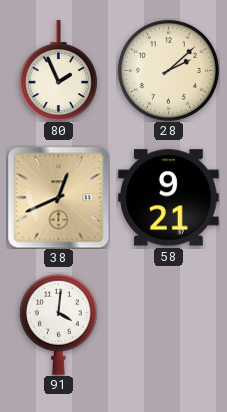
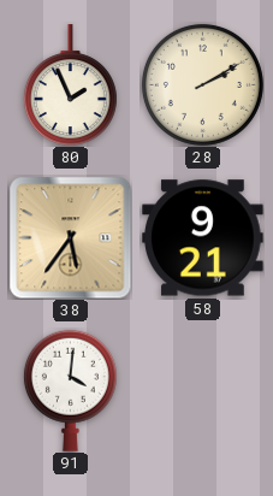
28: 2:08 -> 2:10
38: 12:41 -> 5:36
